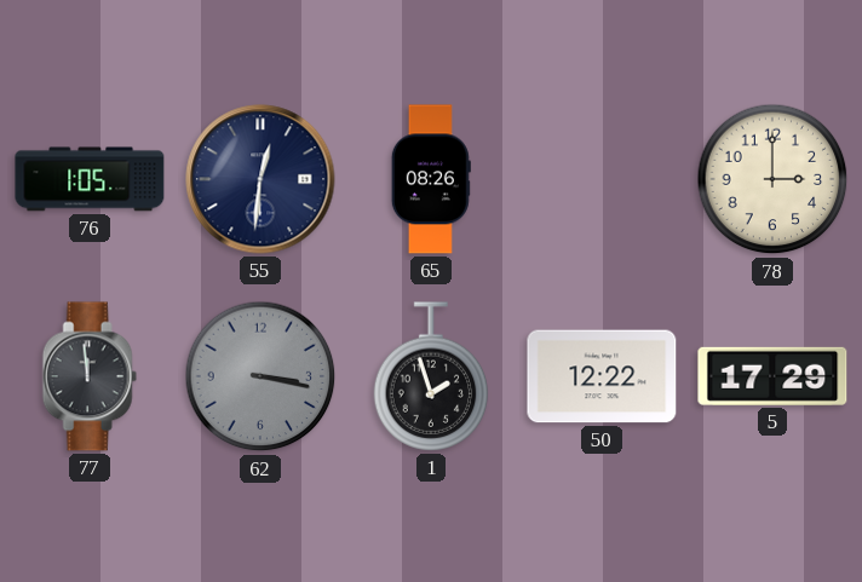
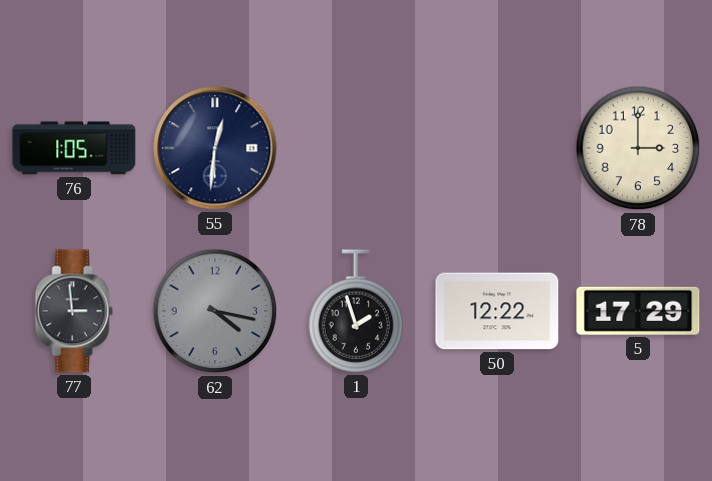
65: 08:26 -> none
77: 11:59 -> 2:59
62: 3:17 -> 4:17
